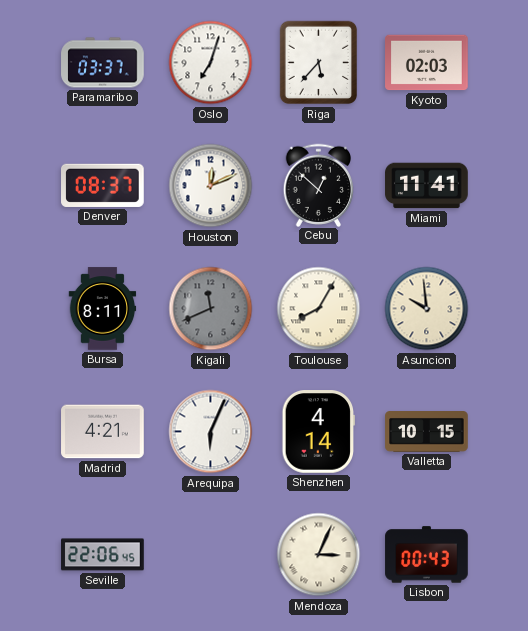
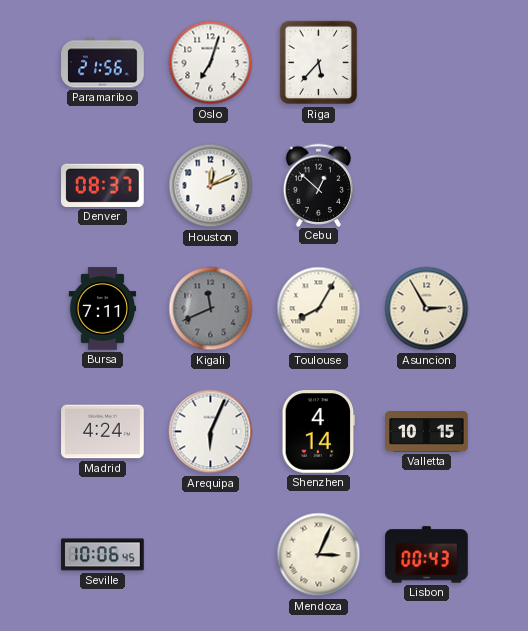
Paramaribo: 03:37 -> 21:56
Kyoto: 02:03 -> none
Miami: 11:41 -> none
Bursa: 8:11 -> 7:11
Asuncion: 9:59 -> 2:55
Madrid: 4:21 -> 4:24
Seville: 22:06 -> 10:06
